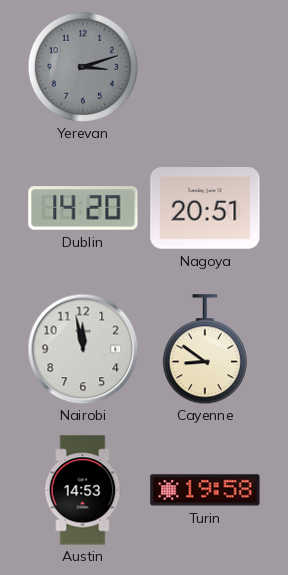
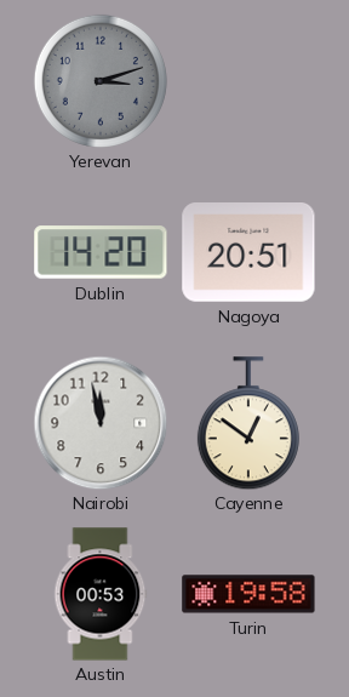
Cayenne: 8:51 -> 12:51
Austin: 14:53 -> 00:53
